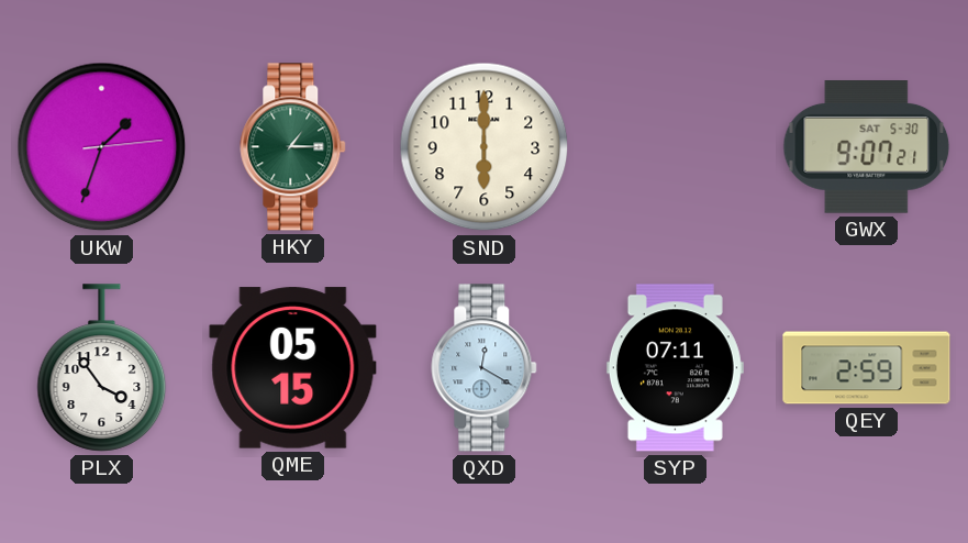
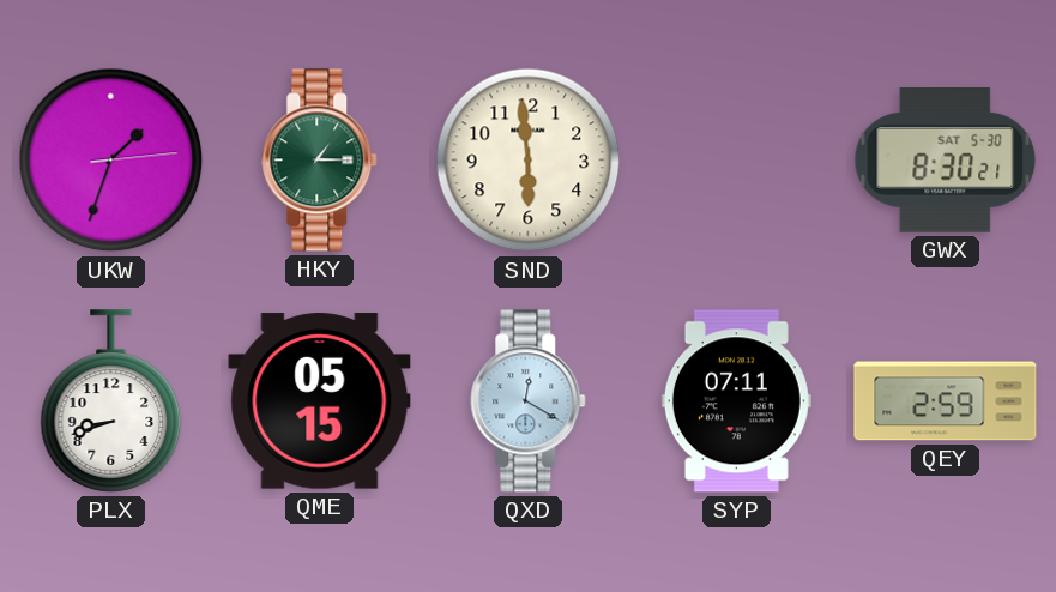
SND: 6:00 -> 5:59
GWX: 9:07 -> 8:30
PLX: 3:54 -> 8:42
